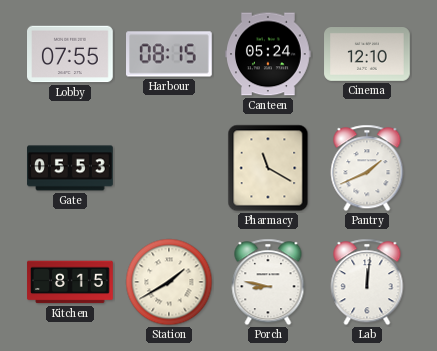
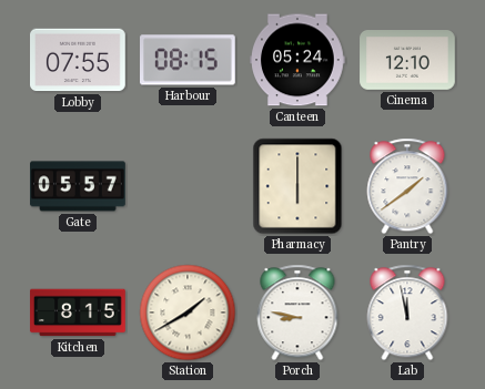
Gate: 05:53 -> 05:57
Pharmacy: 11:20 -> 6:00
Pantry: 1:41 -> 1:39
Lab: 12:01 -> 11:58
